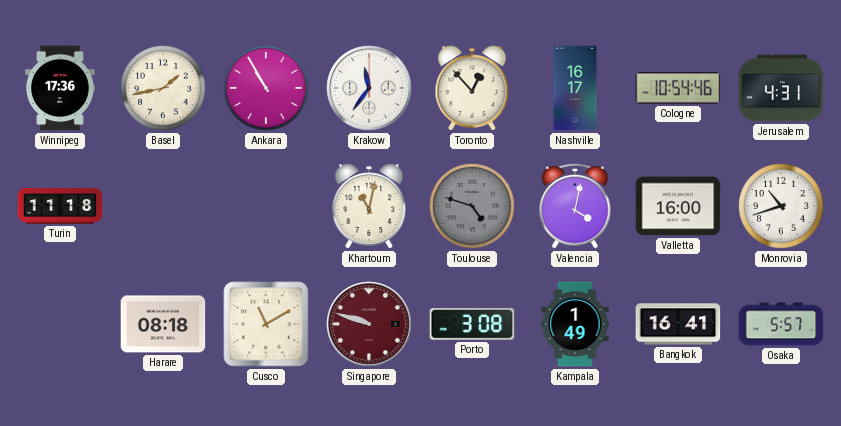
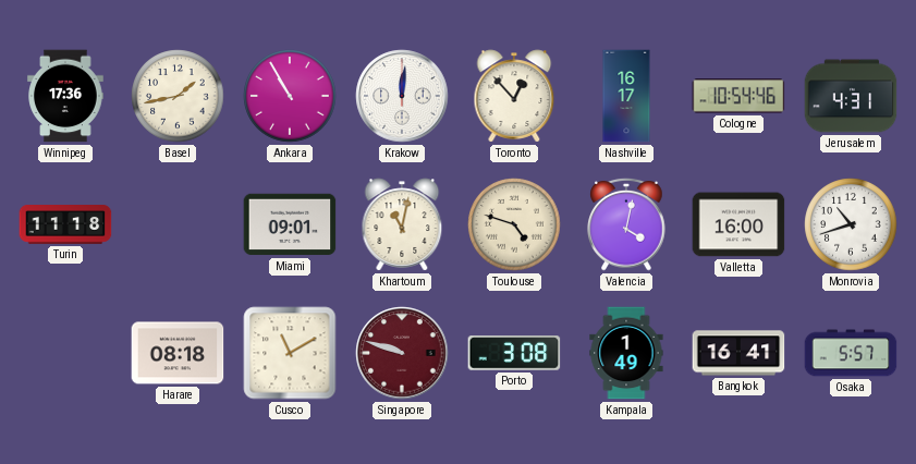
Krakow: 11:36 -> 12:01
Miami: none -> 09:01
Toulouse dial: grey -> cream
